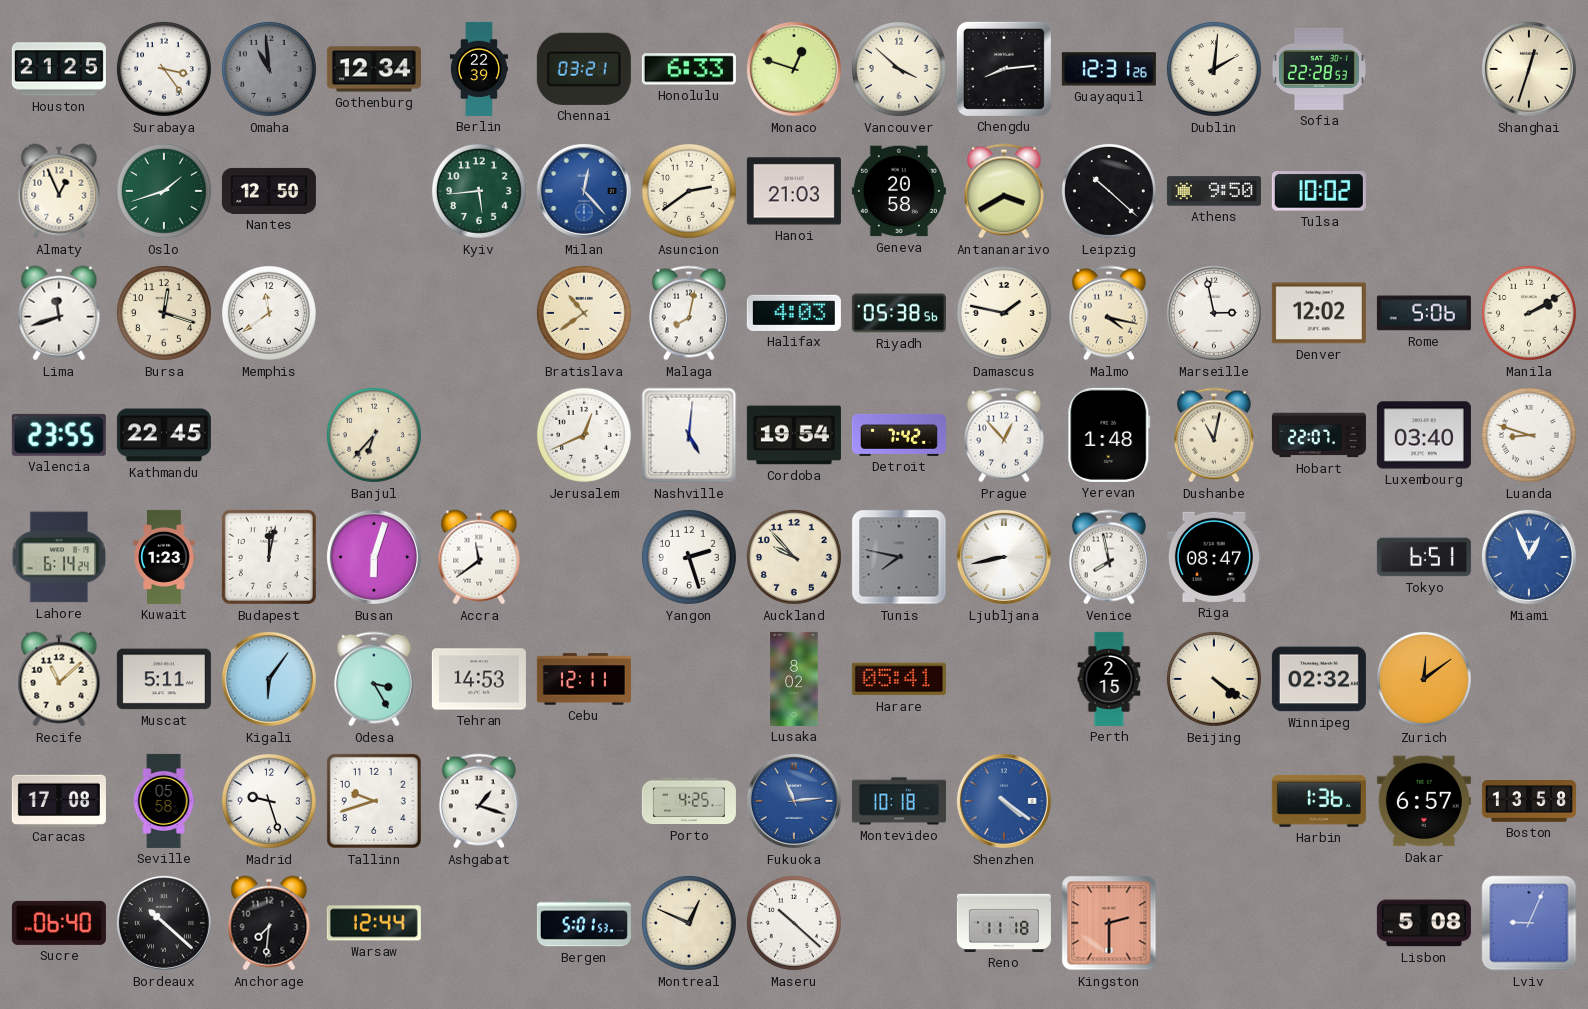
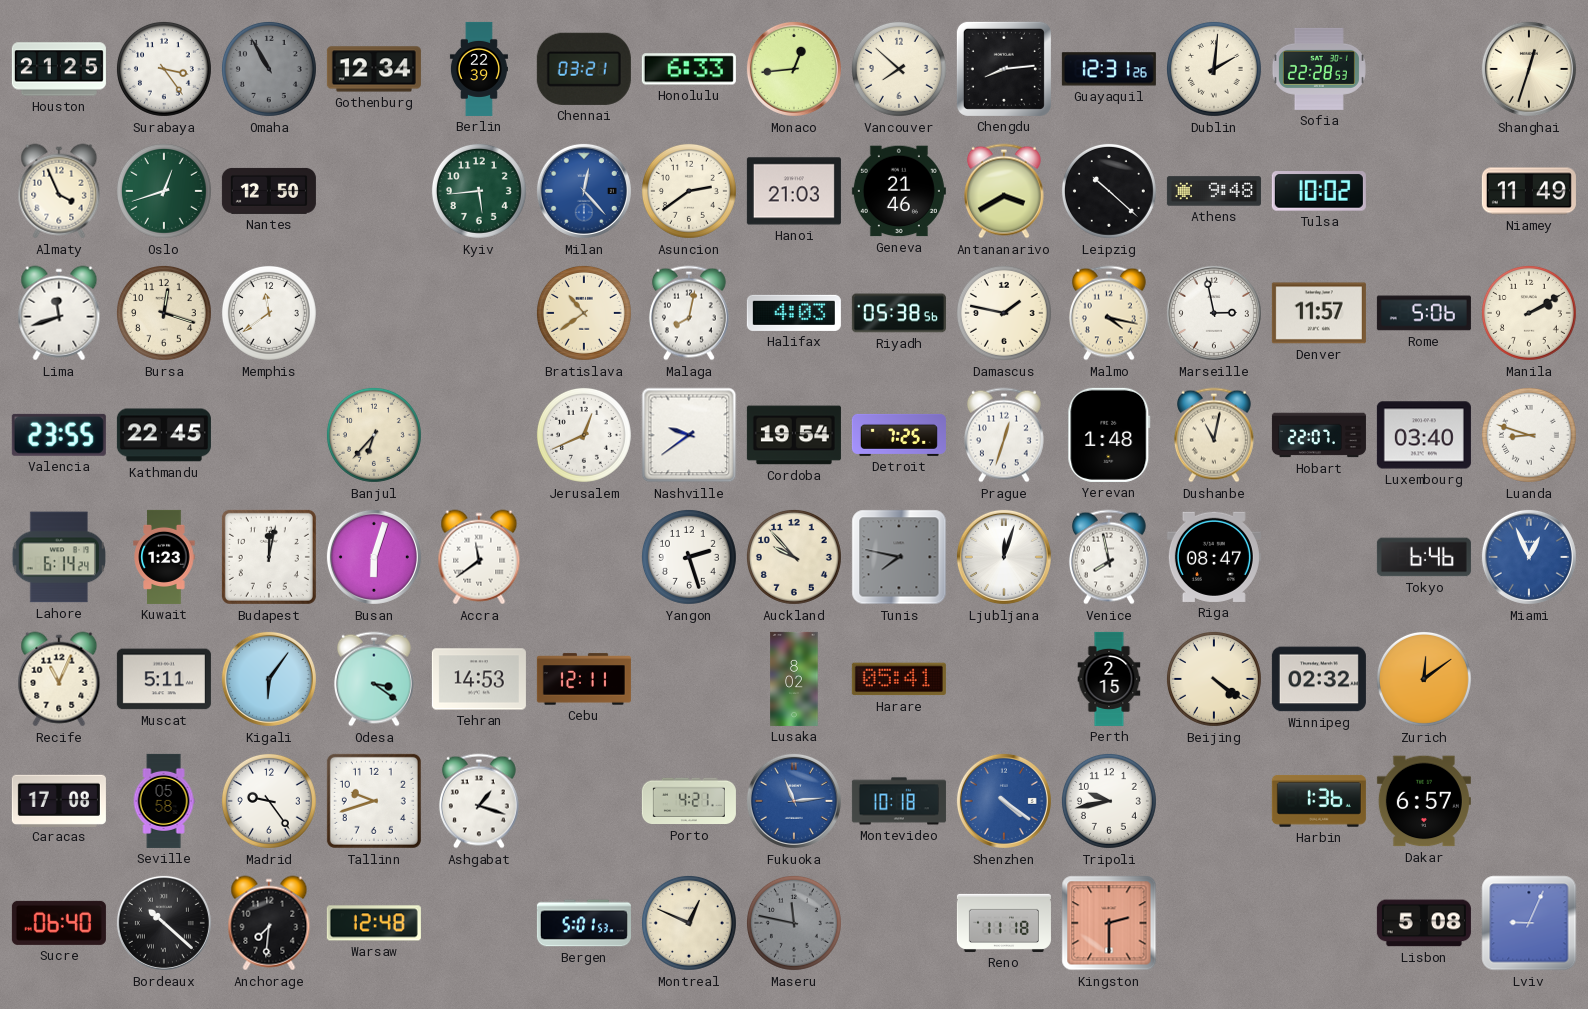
Omaha: 10:59 -> 10:55
Monaco: 12:48 -> 12:44
Vancouver: 3:52 -> 7:52
Almaty: 12:56 -> 3:56
Oslo: 1:42 -> 12:42
Geneva: 20:58 -> 21:46
Athens: 9:50 -> 9:48
Niamey: none -> 11:49
Denver: 12:02 -> 11:57
Nashville: 5:01 -> 9:39
Detroit: 7:42 -> 7:25
Prague: 12:53 -> 12:33
Ljubljana: 8:43 -> 12:03
Tokyo: 6:51 -> 6:46
Recife: 11:08 -> 11:04
Odesa: 3:25 -> 3:21
Madrid: 9:27 -> 9:24
Porto: 4:25 -> 4:21
Tripoli: none -> 9:43
Boston: 13:58 -> none
Warsaw: 12:44 -> 12:48
Maseru: 10:22 -> 11:47
Maseru dial: white -> grey
